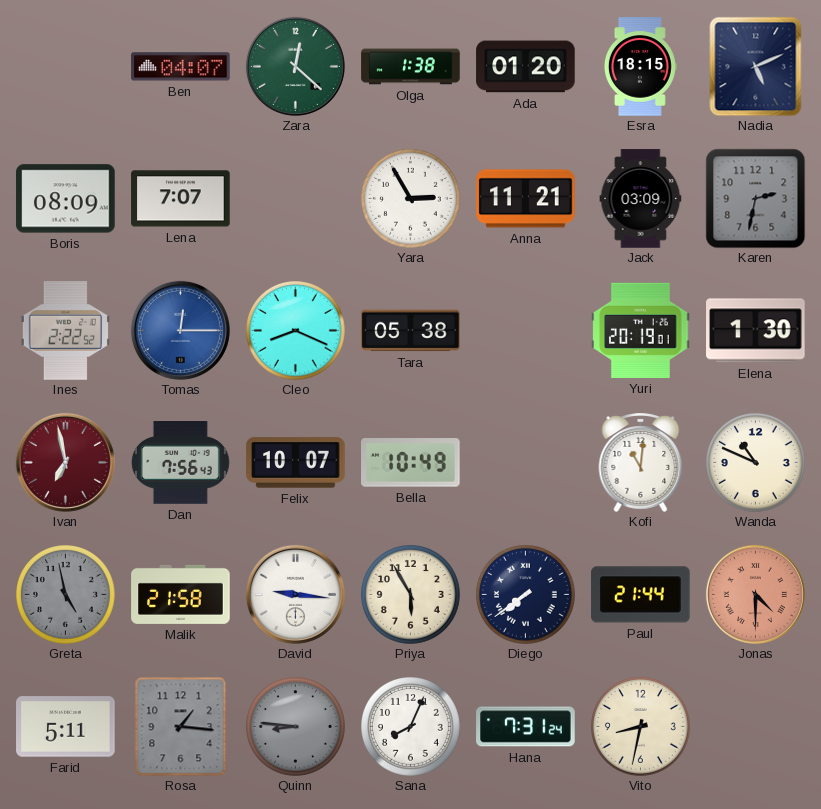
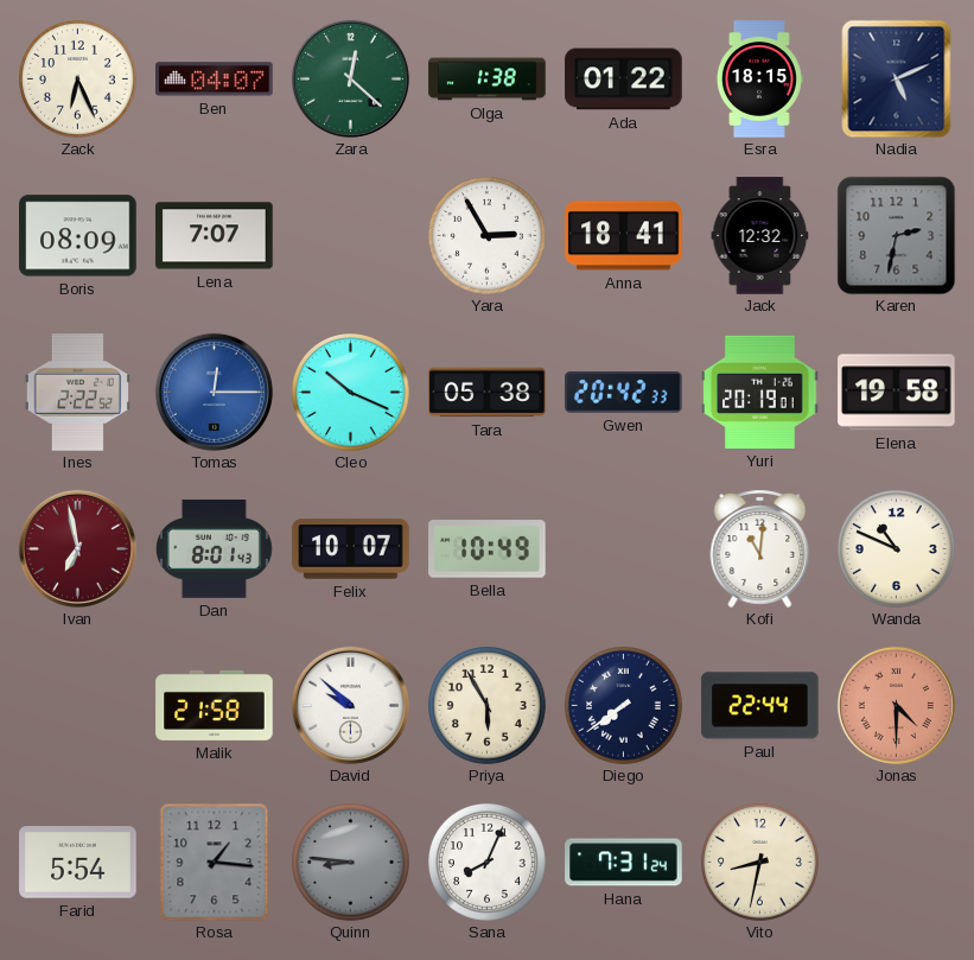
Zack: none -> 6:26
Ada: 01:20 -> 01:22
Anna: 11:21 -> 18:41
Jack: 03:09 -> 12:32
Cleo: 8:19 -> 10:19
Gwen: none -> 20:42
Elena: 1:30 -> 19:58
Dan: 7:56 -> 8:01
Greta: 4:58 -> none
David: 9:16 -> 9:52
Paul: 21:44 -> 22:44
Farid: 5:11 -> 5:54
